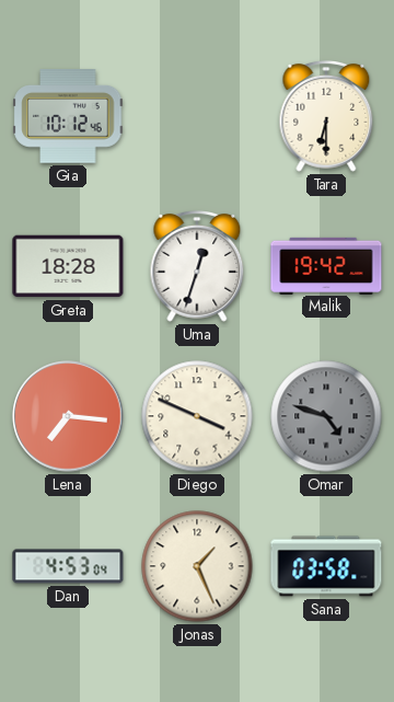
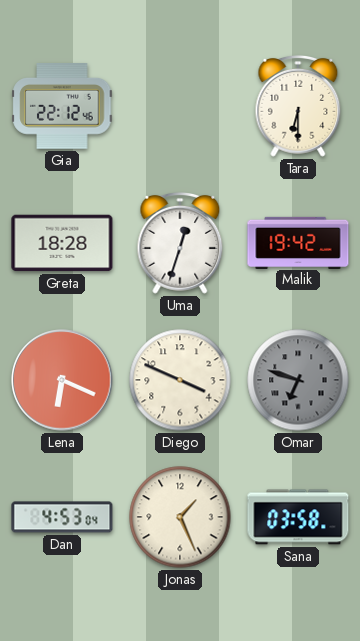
Gia: 10:12 -> 22:12
Lena: 7:16 -> 6:19
Omar: 4:48 -> 6:48
